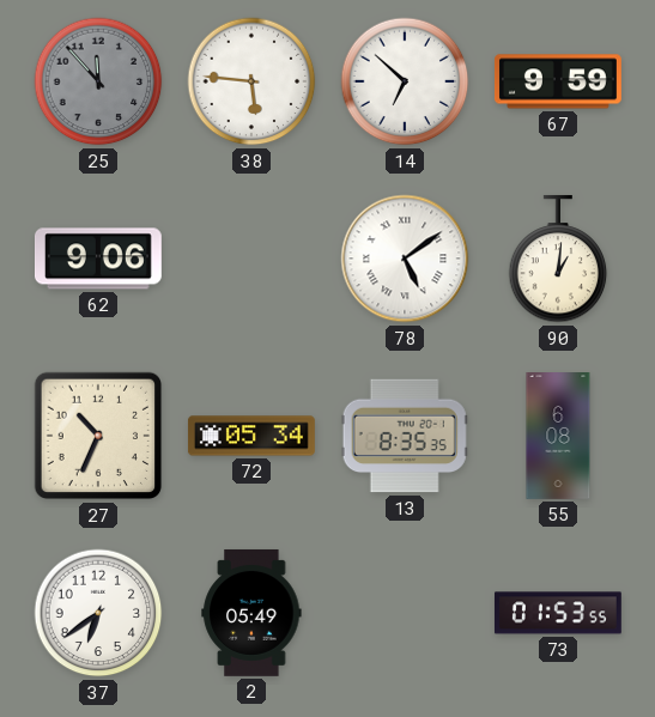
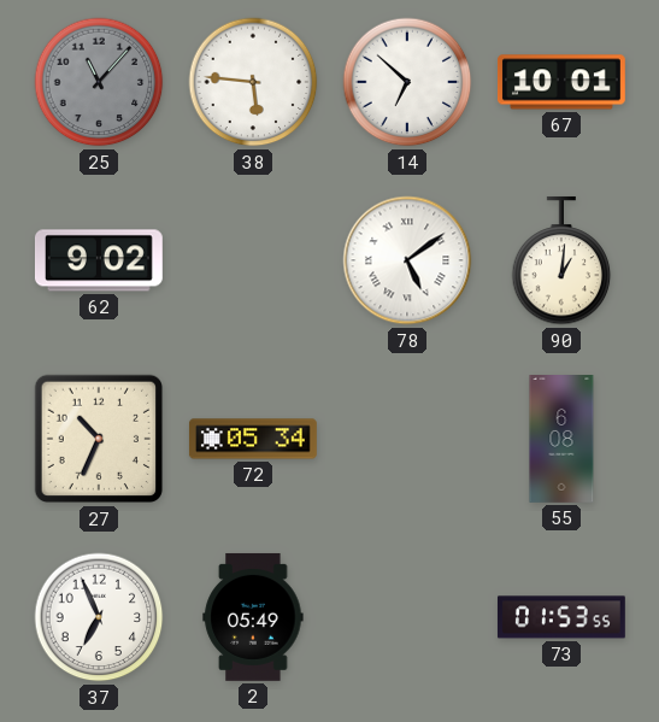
25: 11:53 -> 11:07
67: 9:59 -> 10:01
62: 9:06 -> 9:02
13: 8:35 -> none
37: 6:39 -> 6:56
